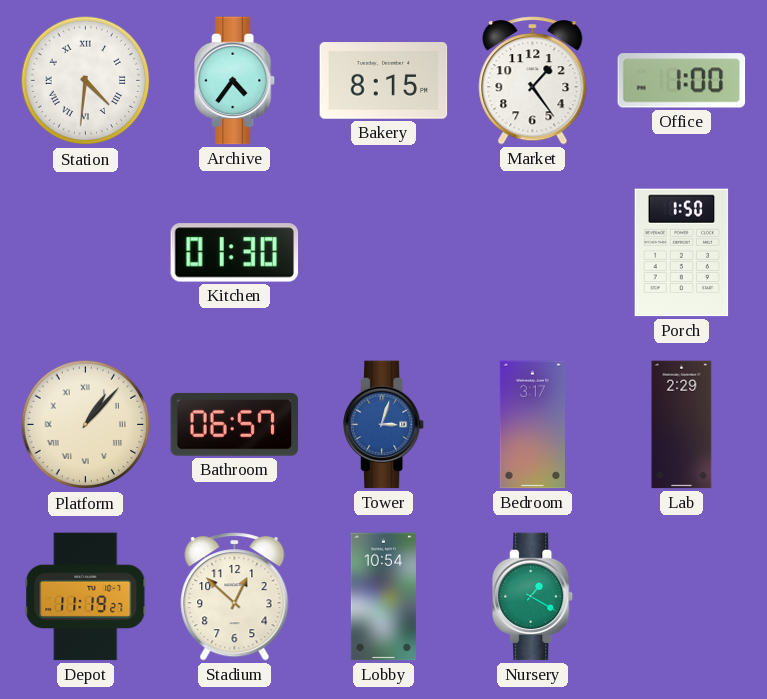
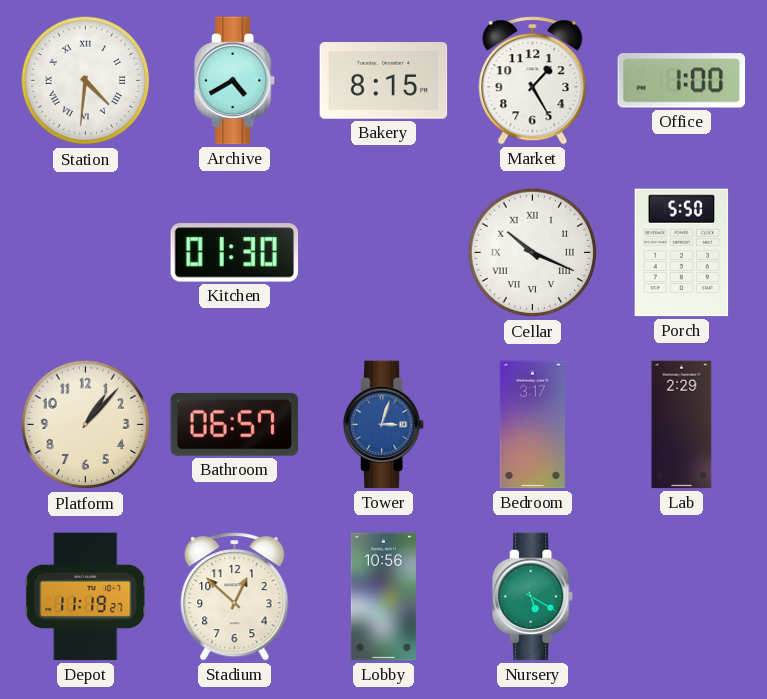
Archive: 4:36 -> 4:40
Market: 1:24 -> 1:25
Cellar: none -> 10:19
Porch: 1:50 -> 5:50
Platform numerals: Roman -> Arabic
Lobby: 10:54 -> 10:56
Nursery: 1:20 -> 5:20
